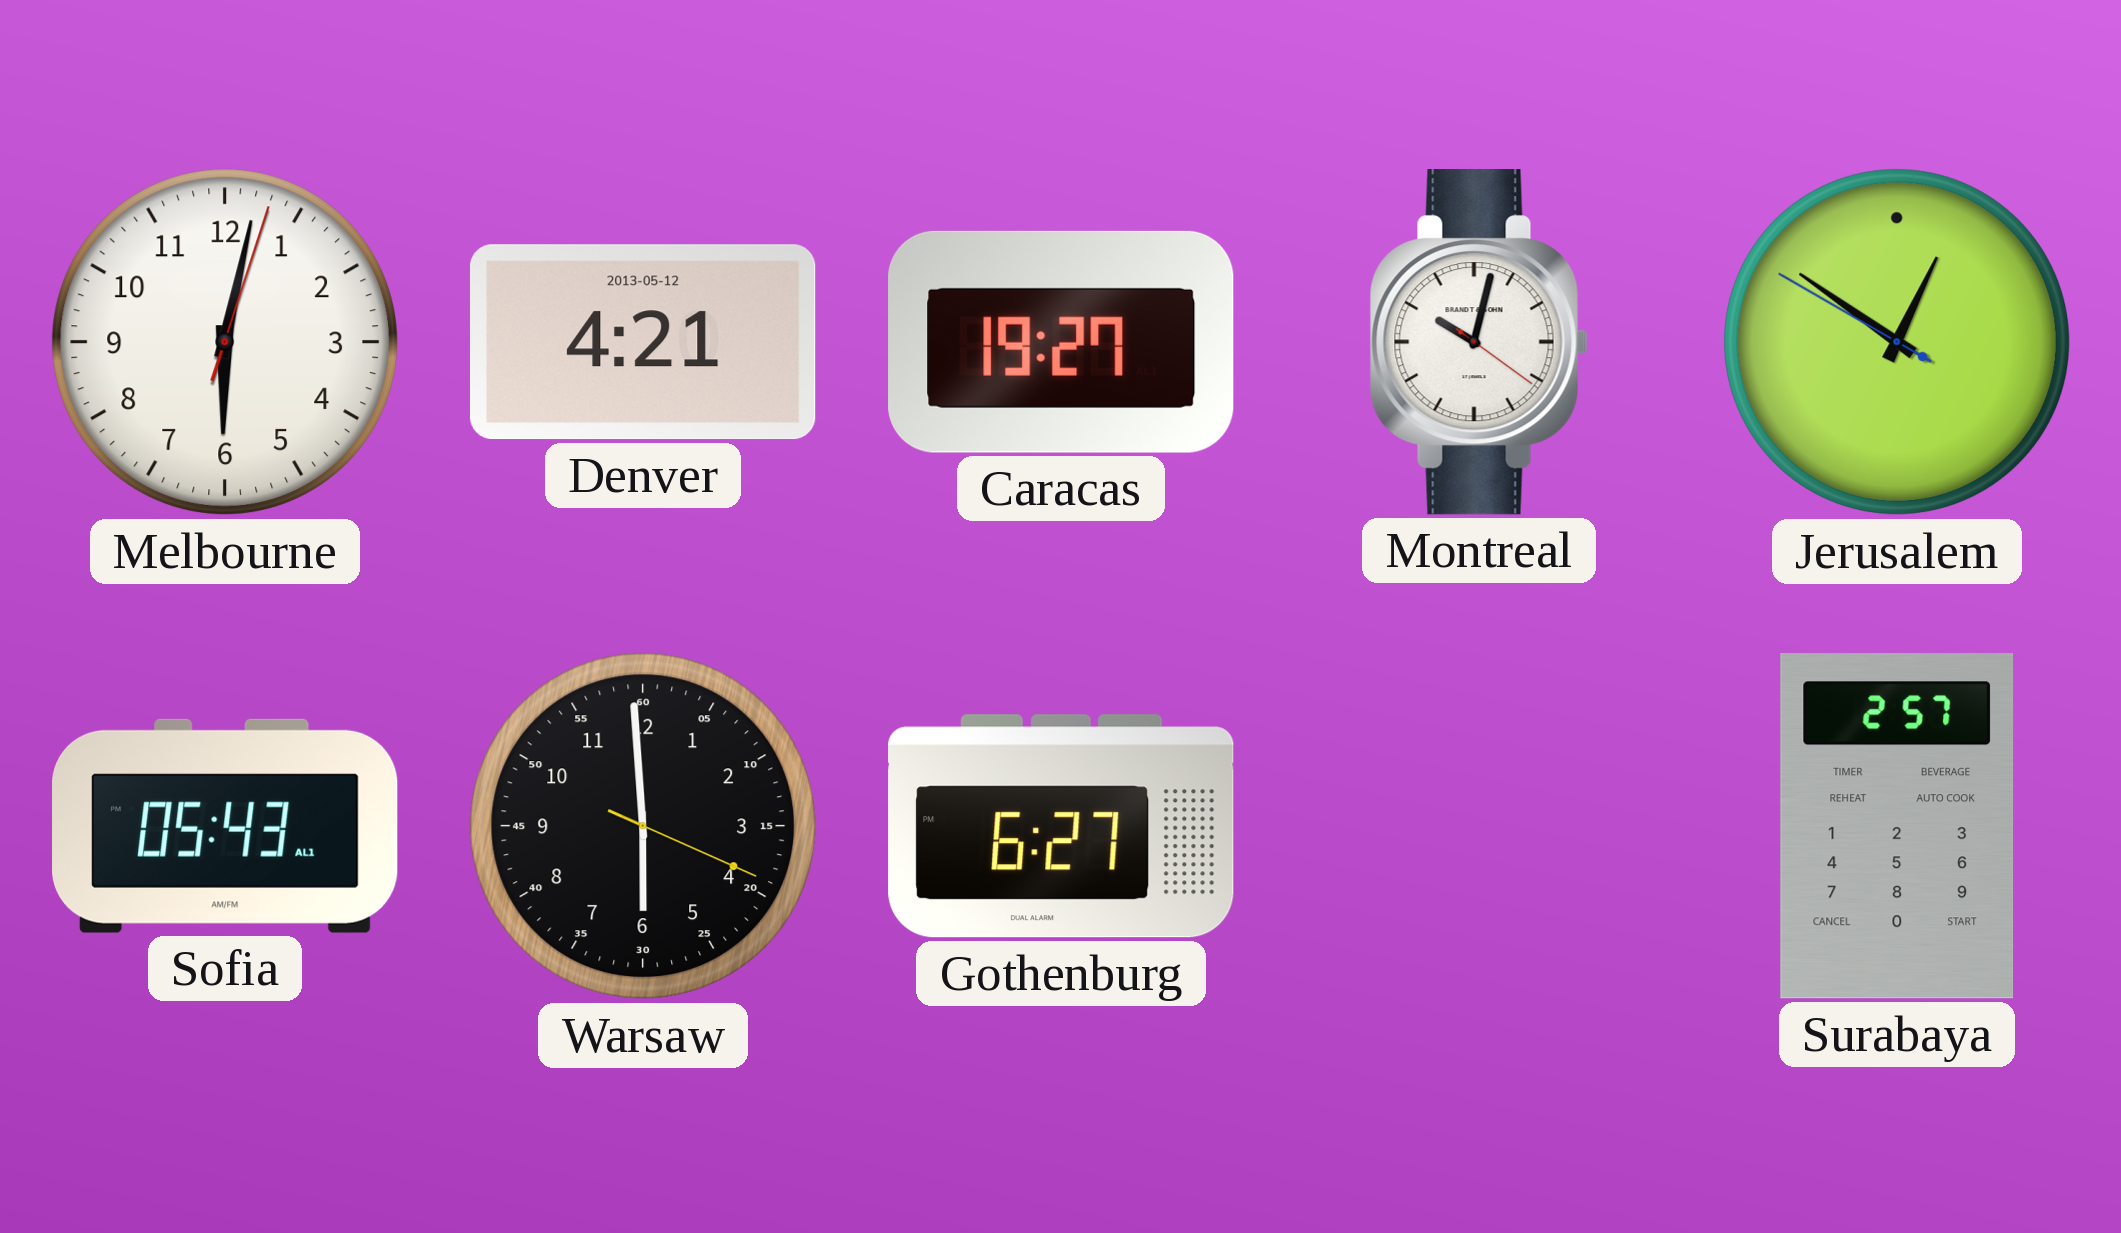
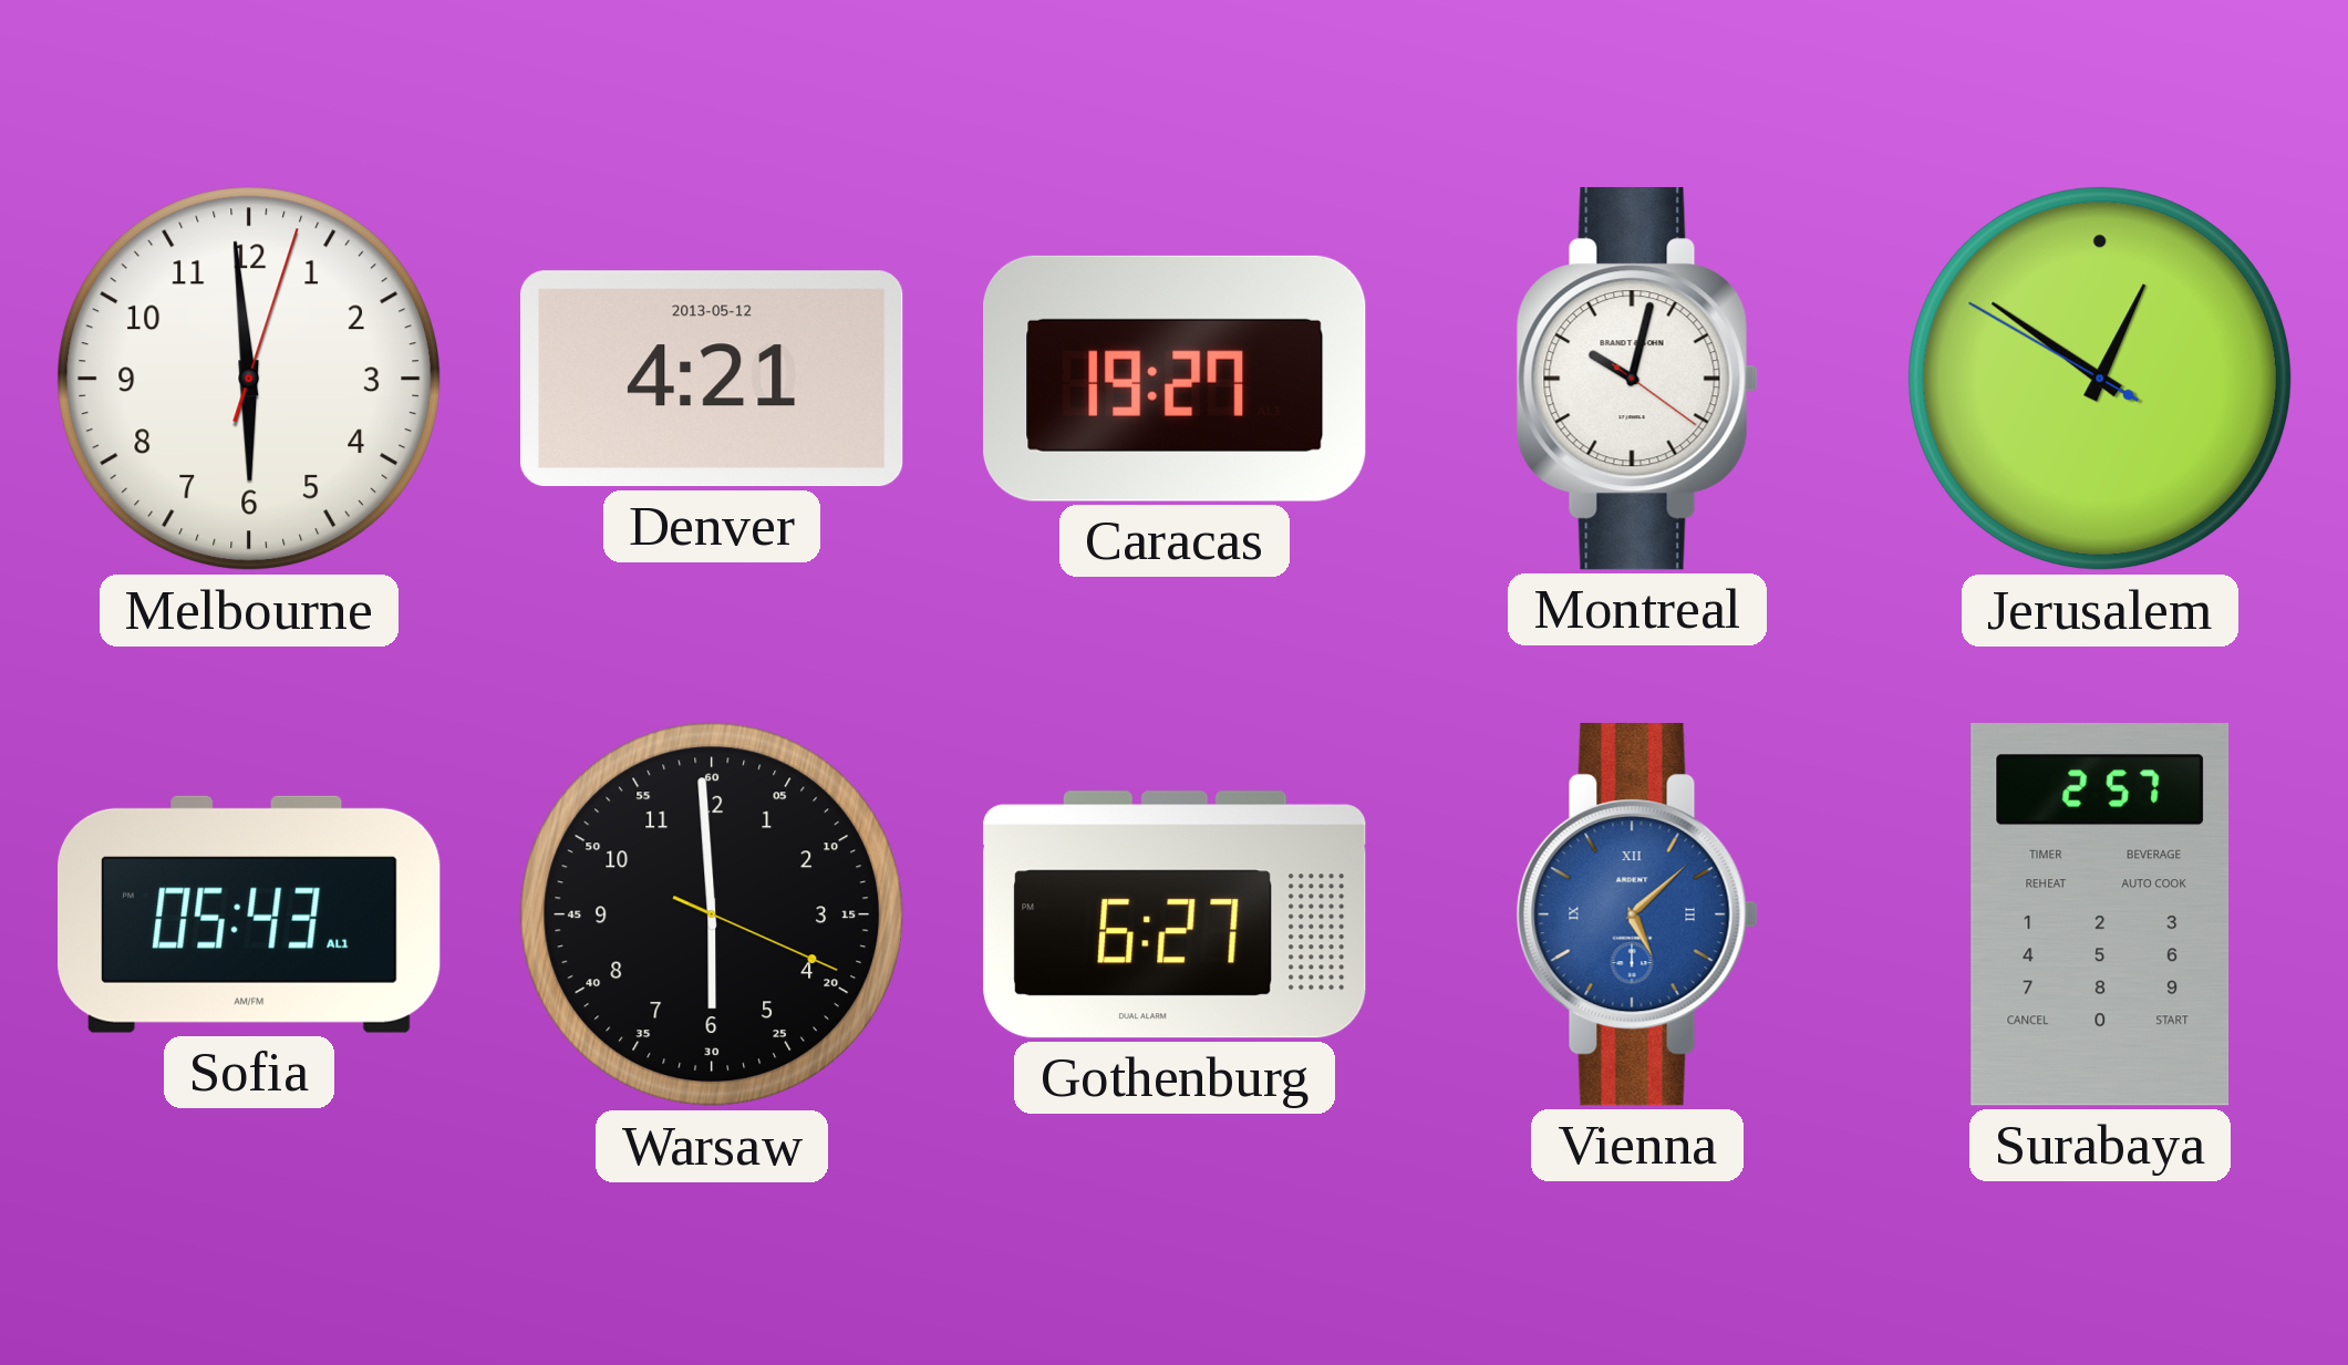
Melbourne: 6:02 -> 5:59
Vienna: none -> 5:08
